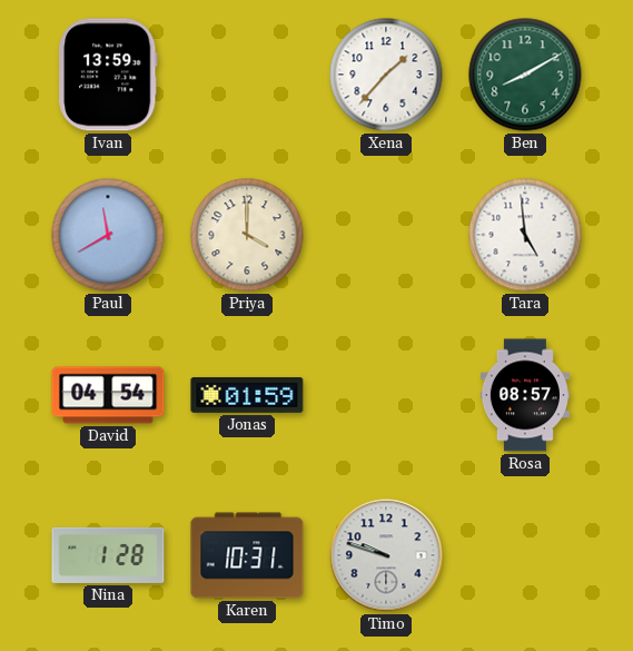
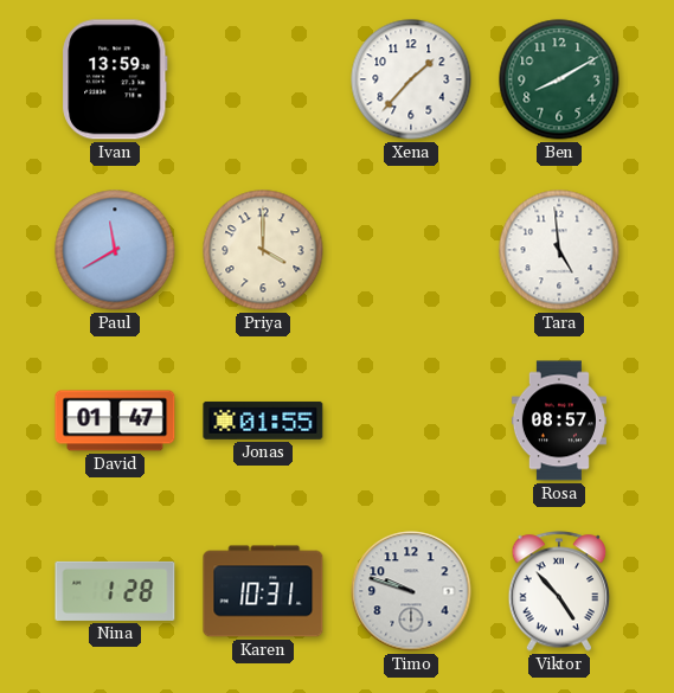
David: 04:54 -> 01:47
Jonas: 01:59 -> 01:55
Viktor: none -> 4:53
